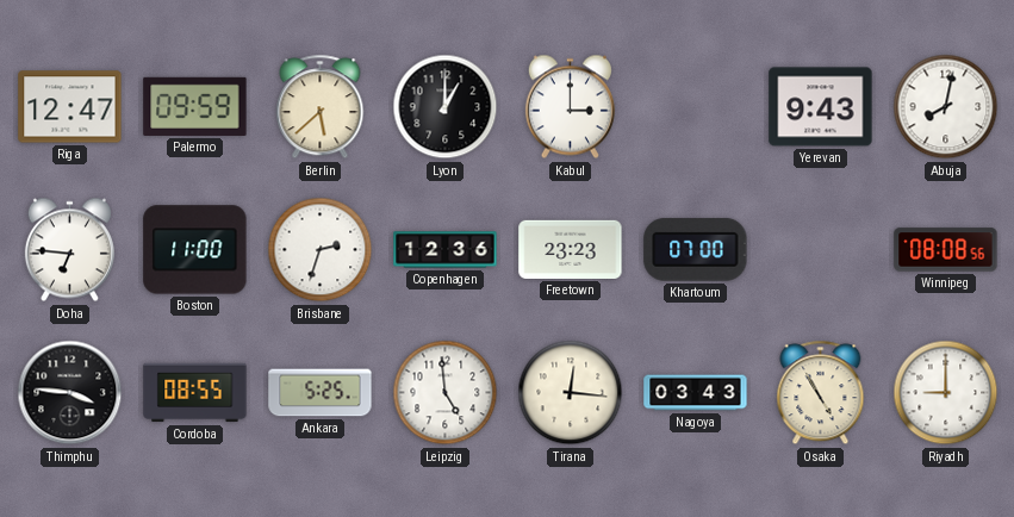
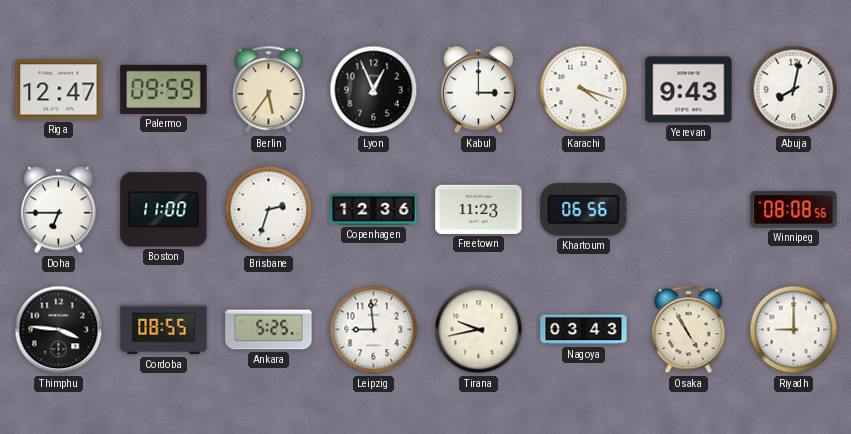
Berlin: 5:38 -> 5:36
Lyon: 1:00 -> 12:56
Karachi: none -> 4:18
Doha: 6:46 -> 6:45
Freetown: 23:23 -> 11:23
Khartoum: 07:00 -> 06:56
Leipzig: 4:59 -> 8:59
Tirana: 12:16 -> 9:43
